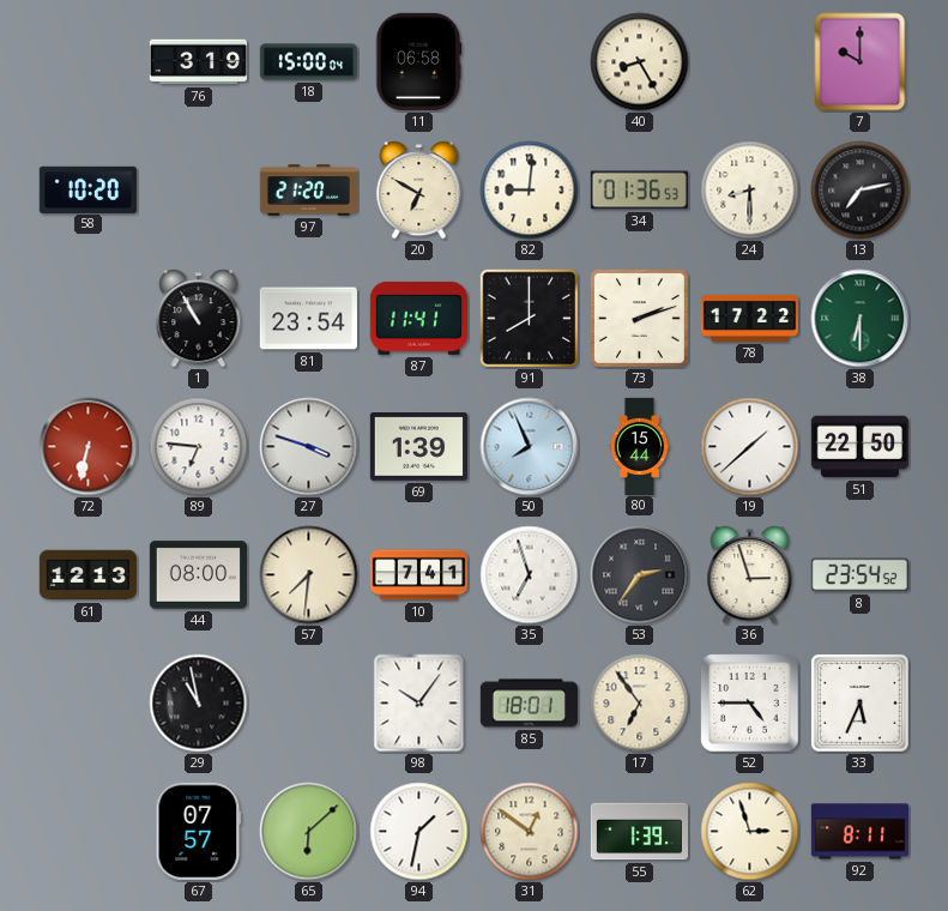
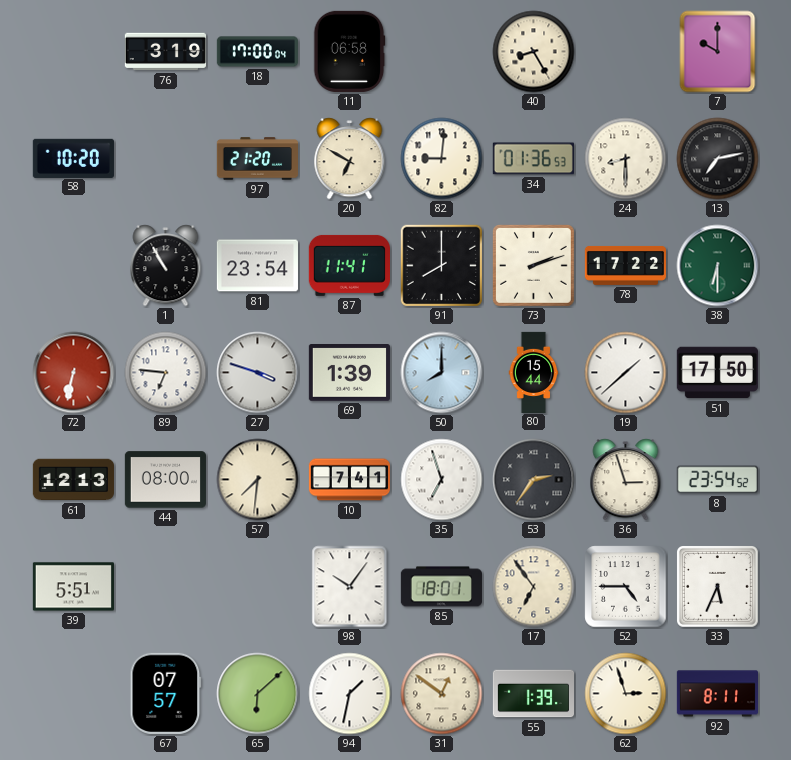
18: 15:00 -> 17:00
50: 7:56 -> 8:00
51: 22:50 -> 17:50
39: none -> 5:51
29: 10:58 -> none
